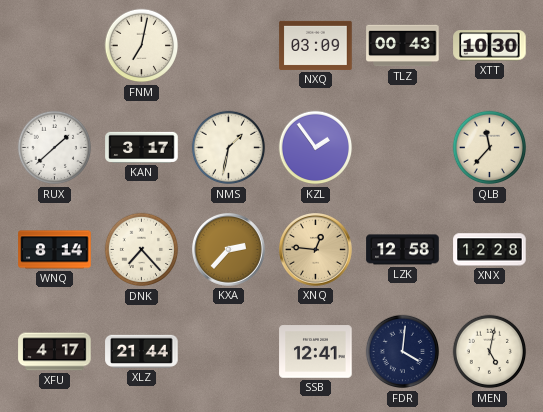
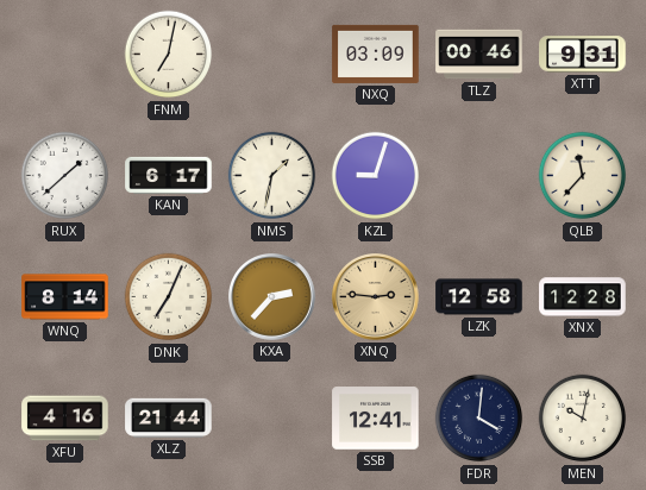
TLZ: 00:43 -> 00:46
XTT: 10:30 -> 9:31
KAN: 3:17 -> 6:17
KZL: 1:54 -> 9:03
DNK: 7:23 -> 7:04
XNQ: 12:46 -> 2:46
XFU: 4:17 -> 4:16
MEN: 5:02 -> 10:02
